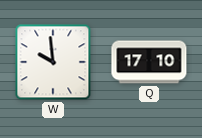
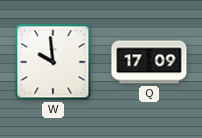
Q: 17:10 -> 17:09
